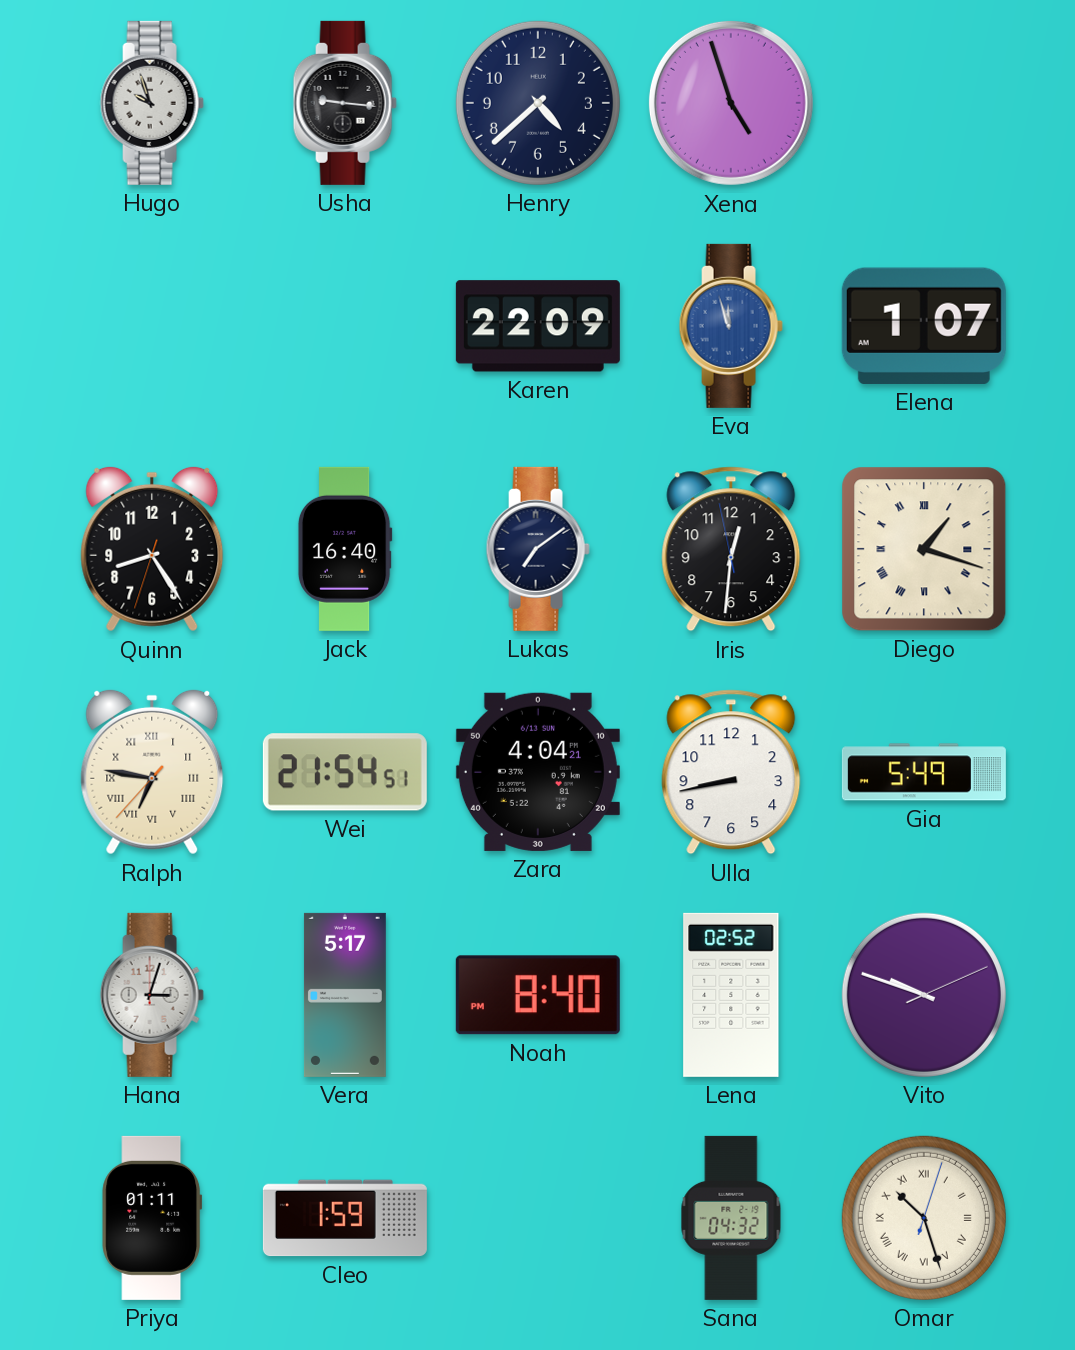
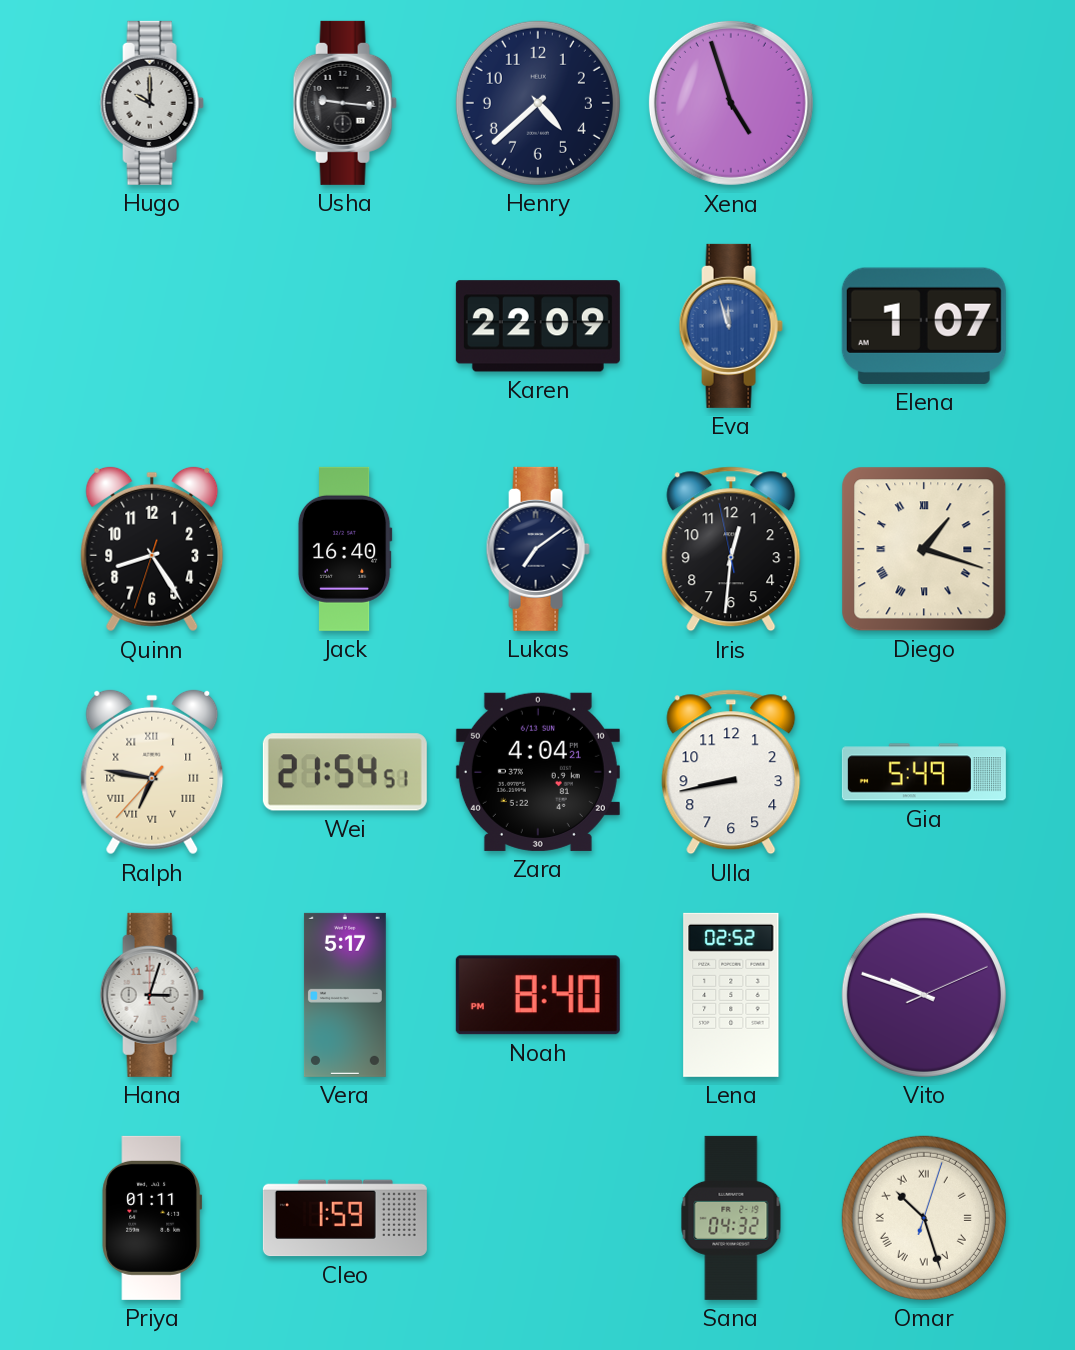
Hugo: 9:57 -> 10:00
